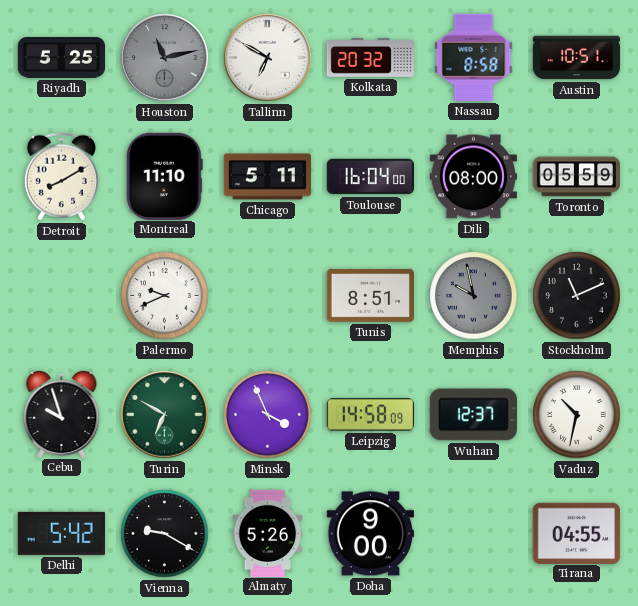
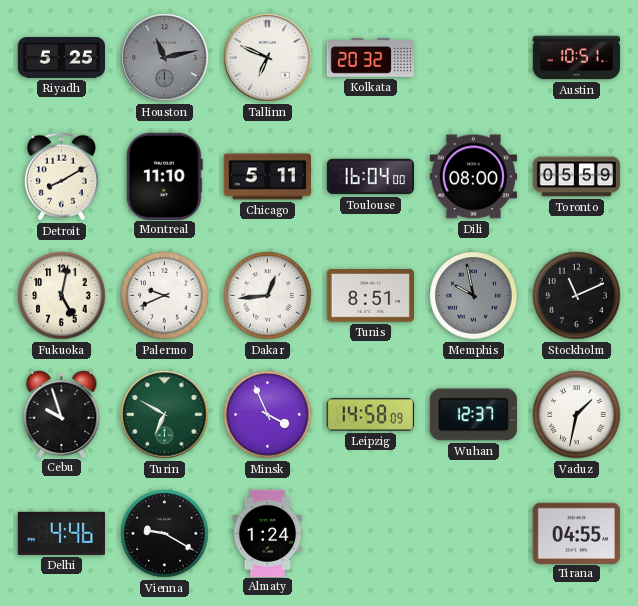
Tallinn: 6:50 -> 6:49
Nassau: 8:58 -> none
Fukuoka: none -> 5:02
Dakar: none -> 12:44
Vaduz: 10:32 -> 1:32
Delhi: 5:42 -> 4:46
Almaty: 5:26 -> 1:24
Doha: 9:00 -> none
